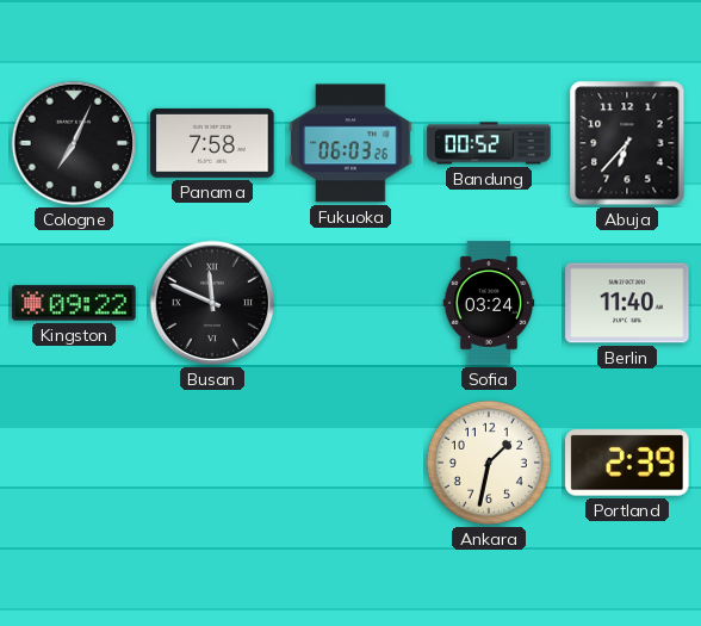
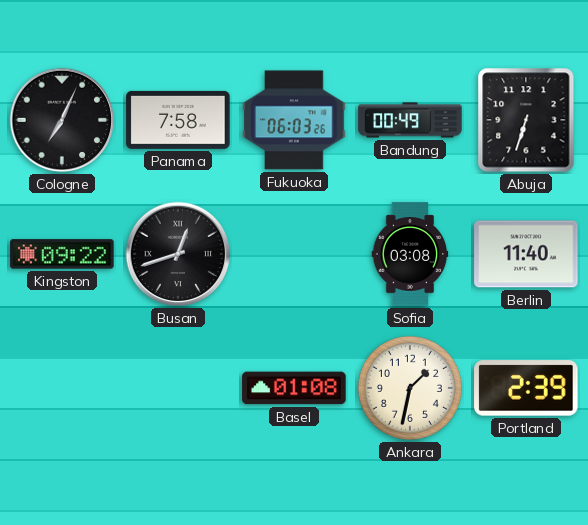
Bandung: 00:52 -> 00:49
Abuja: 6:37 -> 6:33
Busan: 11:49 -> 12:42
Sofia: 03:24 -> 03:08
Basel: none -> 01:08
